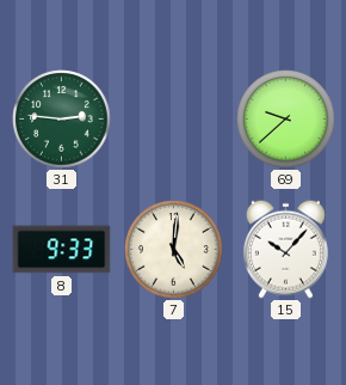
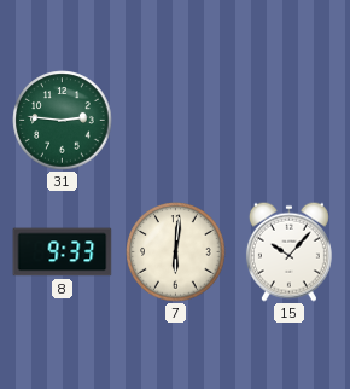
69: 9:38 -> none
7: 5:01 -> 6:01
